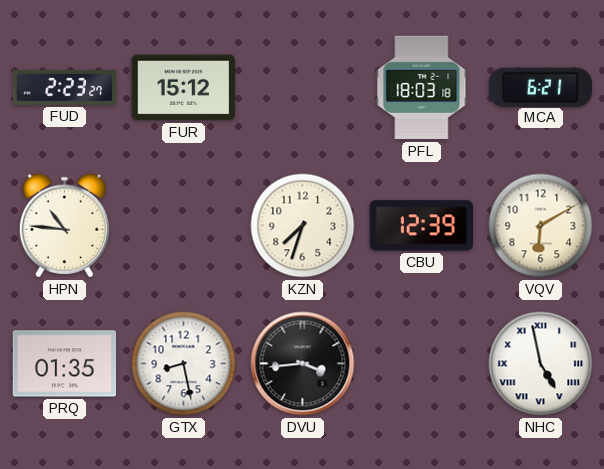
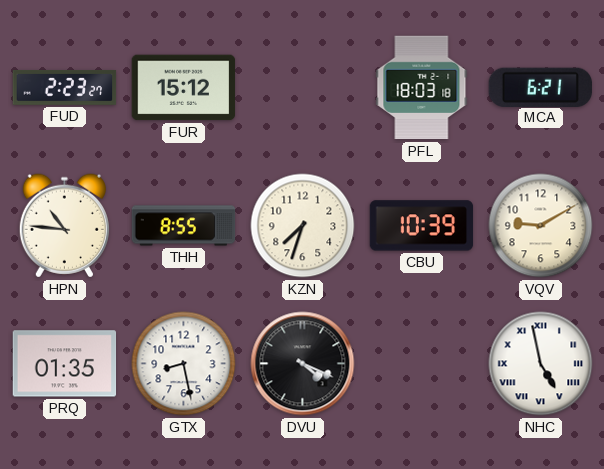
THH: none -> 8:55
CBU: 12:39 -> 10:39
VQV: 6:10 -> 9:10
DVU: 3:44 -> 4:19
